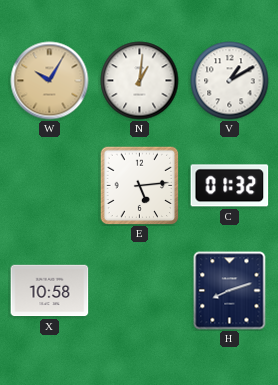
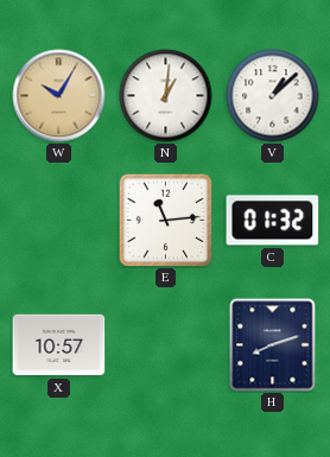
V: 1:10 -> 1:08
E: 5:14 -> 11:14
X: 10:58 -> 10:57
